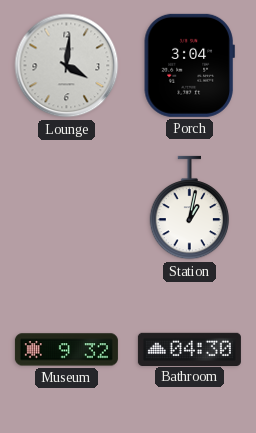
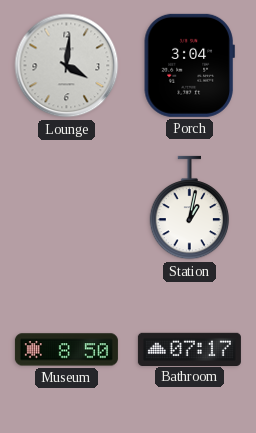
Museum: 9:32 -> 8:50
Bathroom: 04:30 -> 07:17
